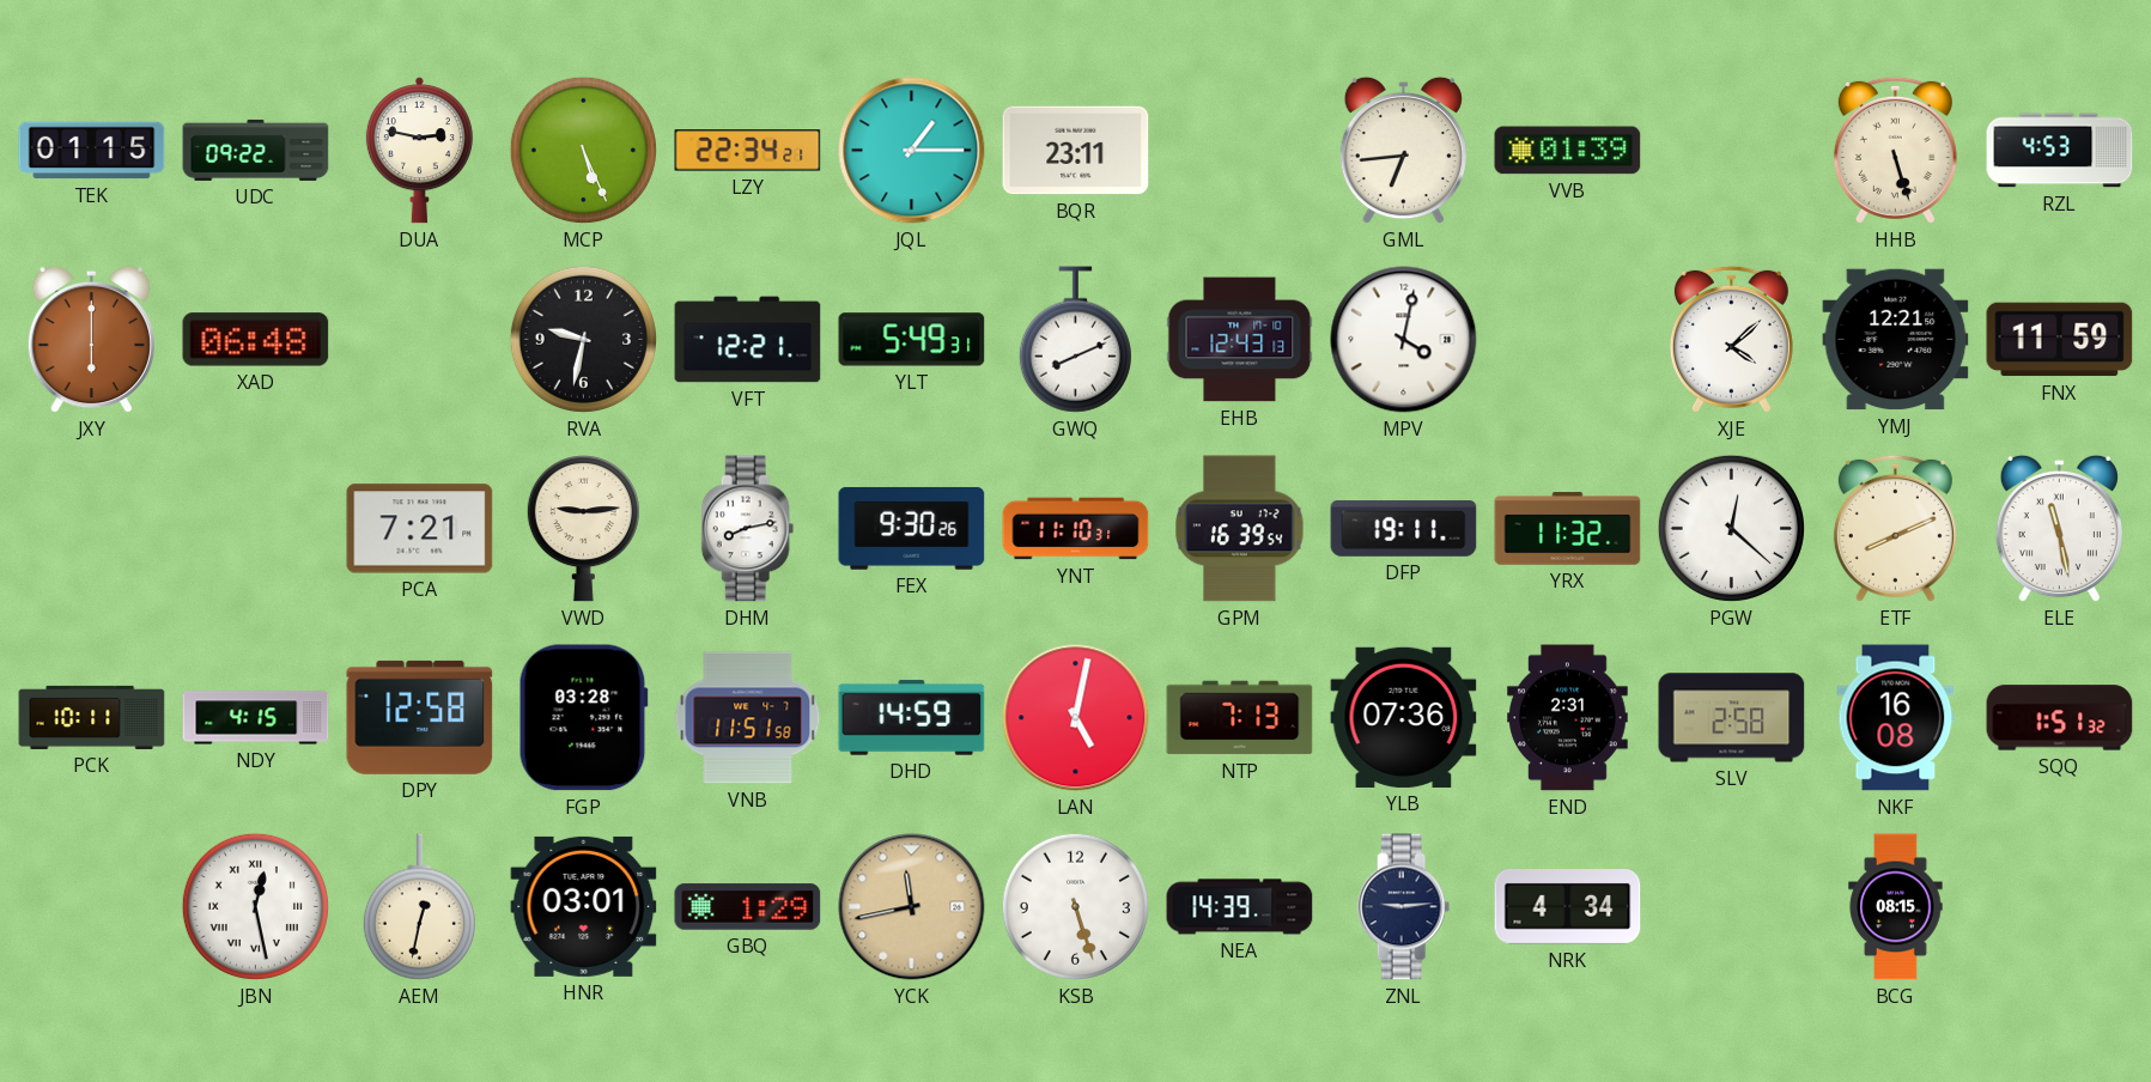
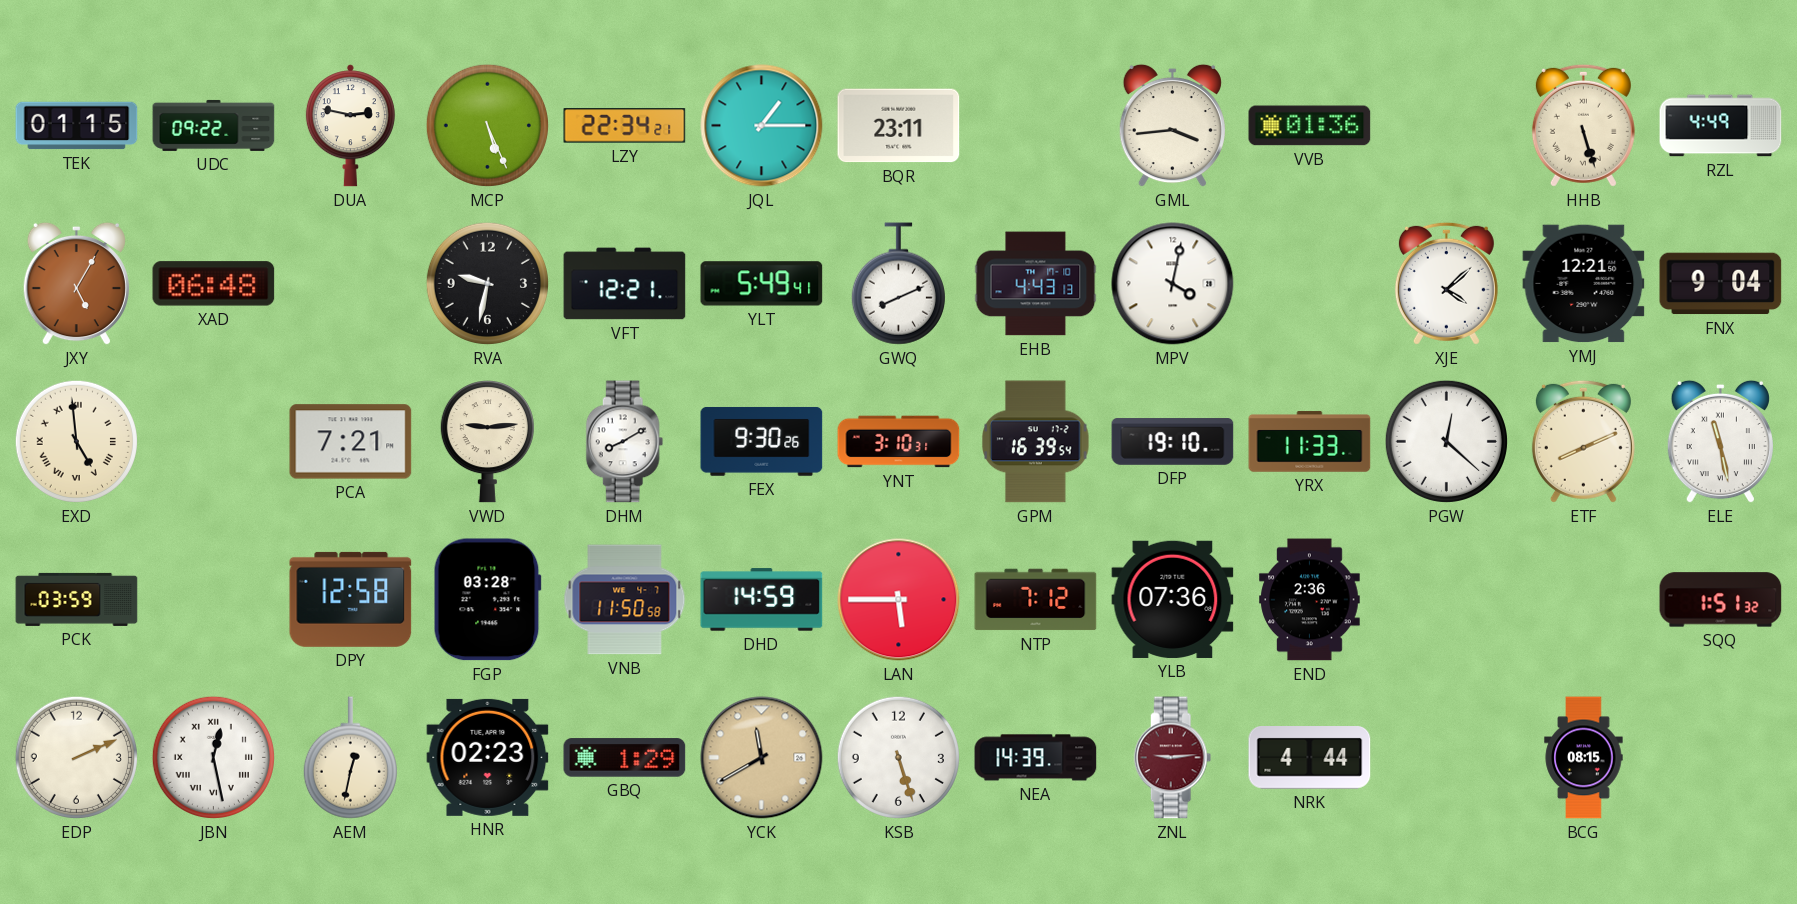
GML: 6:44 -> 3:44
VVB: 01:39 -> 01:36
RZL: 4:53 -> 4:49
JXY: 6:00 -> 5:05
YLT: 5:49:31 -> 5:49:41
EHB: 12:43 -> 4:43
FNX: 11:59 -> 9:04
EXD: none -> 4:59
DHM: 8:13 -> 8:10
YNT: 11:10 -> 3:10
DFP: 19:11 -> 19:10
YRX: 11:32 -> 11:33
PCK: 10:11 -> 03:59
NDY: 4:15 -> none
VNB: 11:51 -> 11:50
LAN: 5:02 -> 5:45
NTP: 7:13 -> 7:12
END: 2:31 -> 2:36
SLV: 2:58 -> none
NKF: 16:08 -> none
EDP: none -> 2:11
HNR: 03:01 -> 02:23
YCK: 11:43 -> 11:40
ZNL dial: navy -> burgundy
NRK: 4:34 -> 4:44
